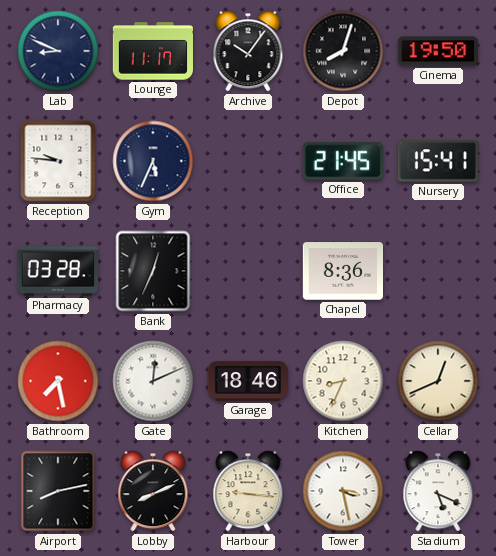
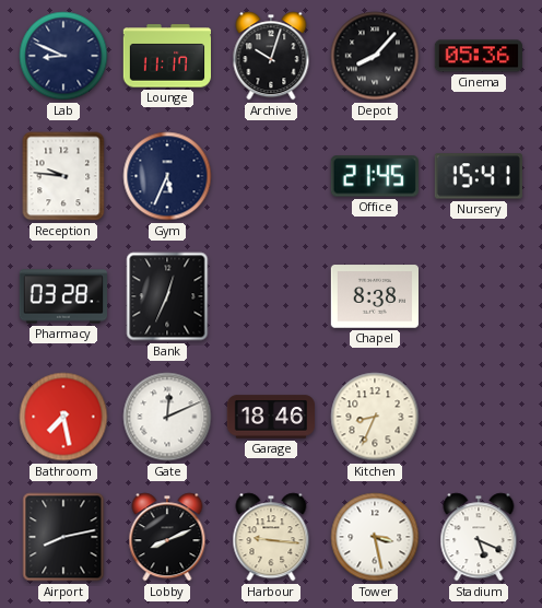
Archive: 10:06 -> 10:03
Depot: 8:03 -> 8:07
Cinema: 19:50 -> 05:36
Chapel: 8:36 -> 8:38
Cellar: 12:41 -> none
